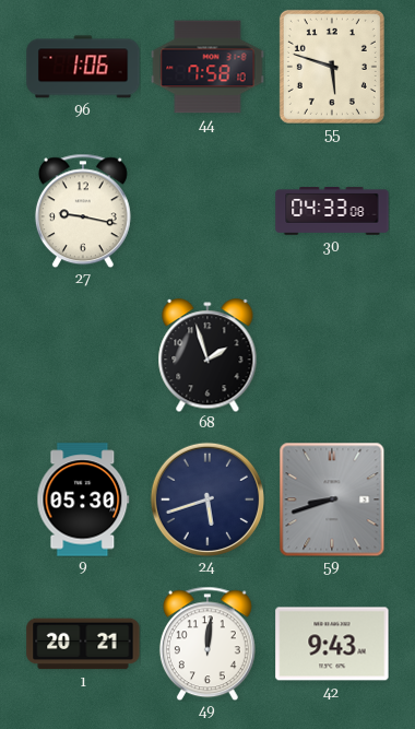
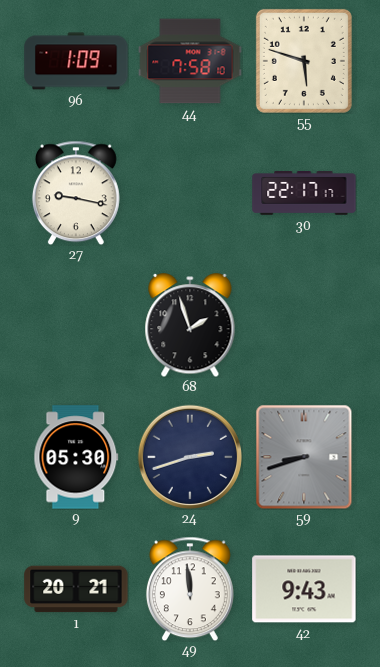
96: 1:06 -> 1:09
30: 04:33 -> 22:17
24: 5:42 -> 2:42
49: 12:01 -> 11:59
